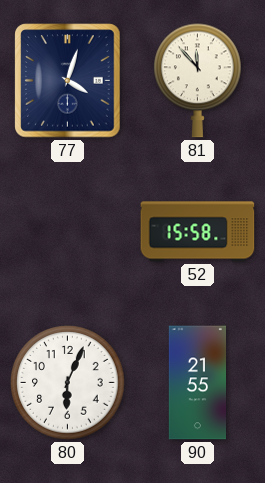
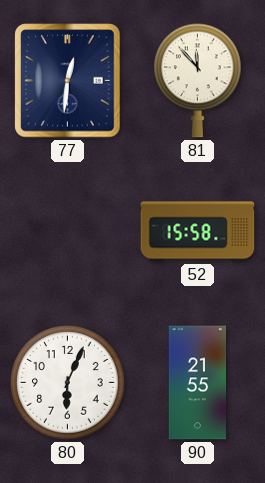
77: 4:03 -> 12:31
